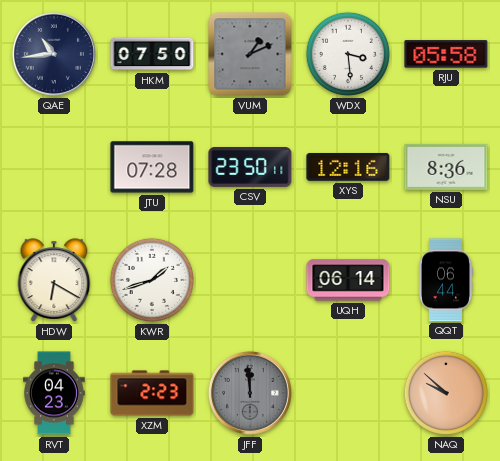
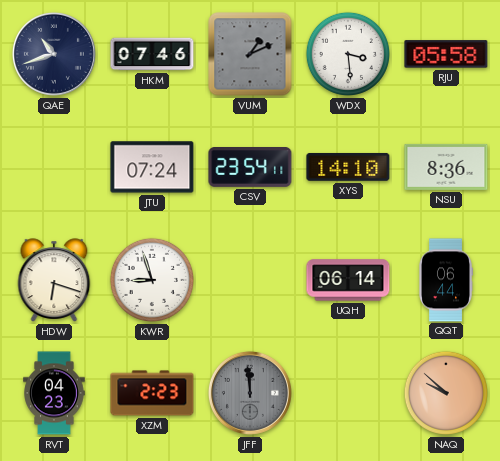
QAE: 10:44 -> 10:42
HKM: 07:50 -> 07:46
JTU: 07:28 -> 07:24
CSV: 23:50 -> 23:54
XYS: 12:16 -> 14:10
HDW: 6:20 -> 6:18
KWR: 1:42 -> 8:57
